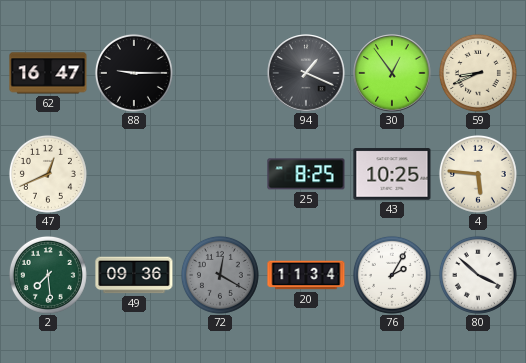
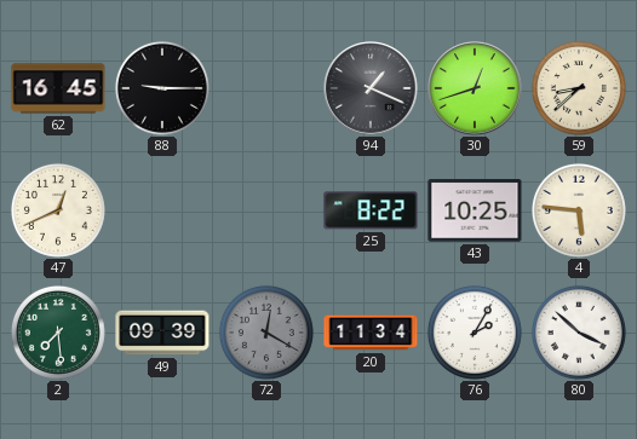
62: 16:47 -> 16:45
30: 12:54 -> 12:42
59: 8:41 -> 8:38
25: 8:25 -> 8:22
49: 09:36 -> 09:39
